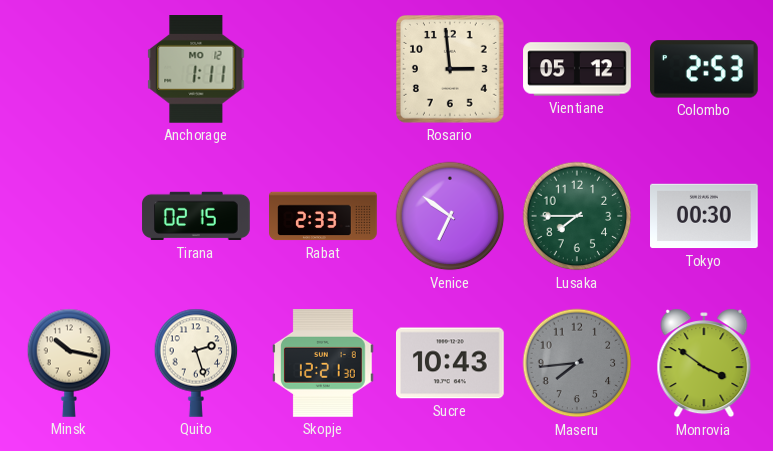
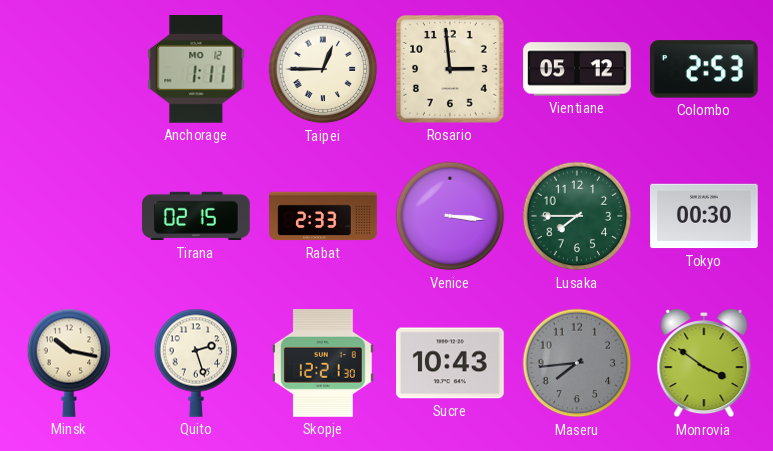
Taipei: none -> 12:45
Venice: 6:51 -> 3:16
